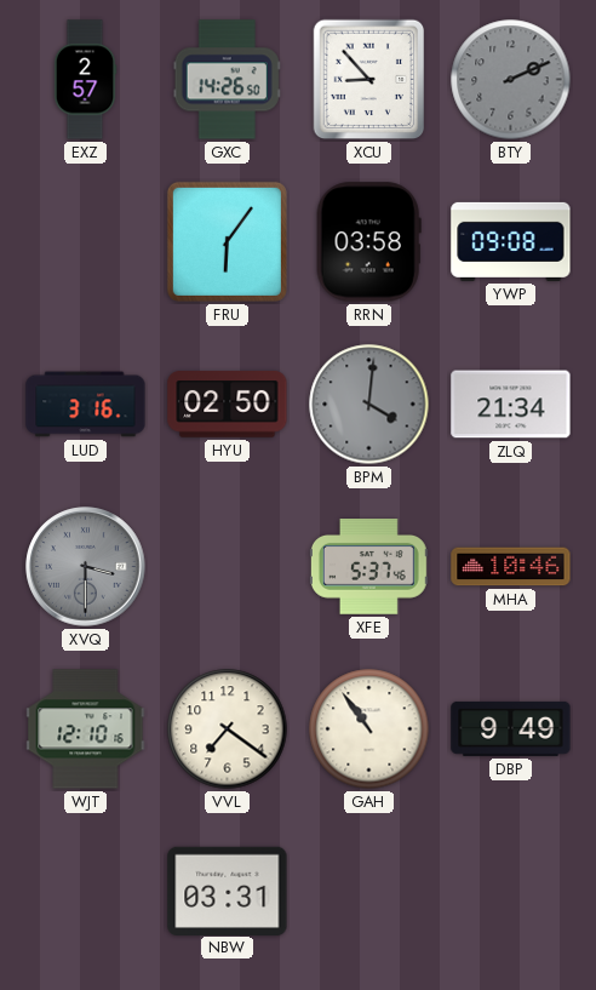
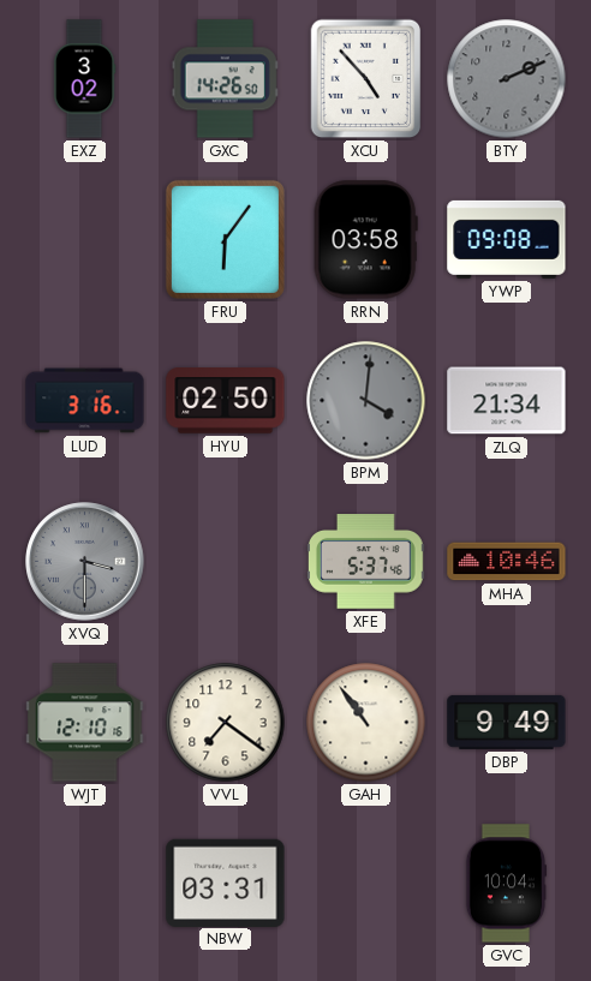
EXZ: 2:57 -> 3:02
XCU: 8:53 -> 4:53
GVC: none -> 10:04
